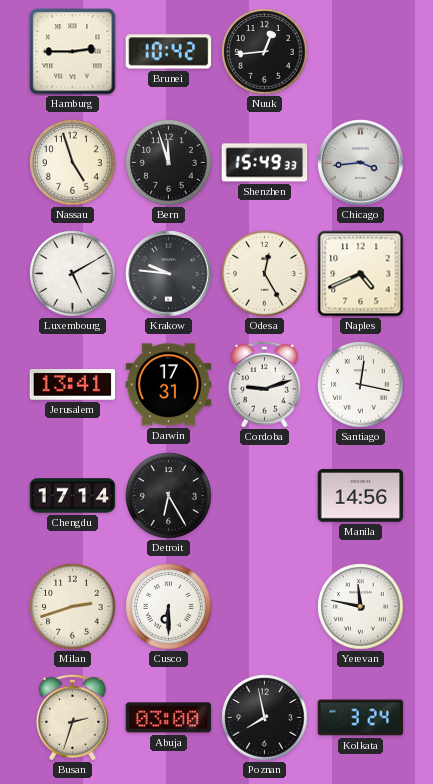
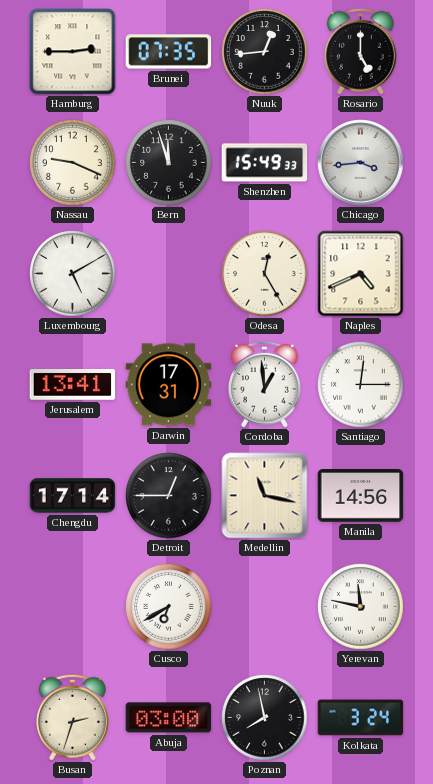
Brunei: 10:42 -> 07:35
Rosario: none -> 5:00
Nassau: 4:57 -> 9:19
Krakow: 9:46 -> none
Cordoba: 9:12 -> 12:59
Santiago: 12:17 -> 12:15
Detroit: 6:25 -> 12:45
Medellin: none -> 11:17
Milan: 2:42 -> none
Cusco: 6:30 -> 6:40
